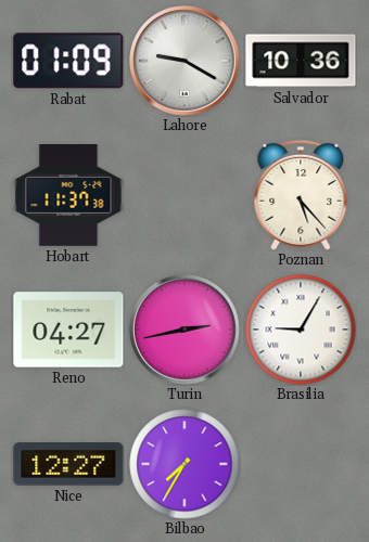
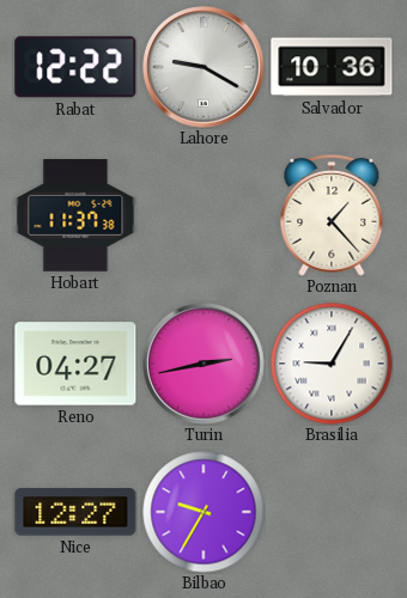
Rabat: 01:09 -> 12:22
Poznan: 5:23 -> 1:23
Bilbao: 7:35 -> 9:35
